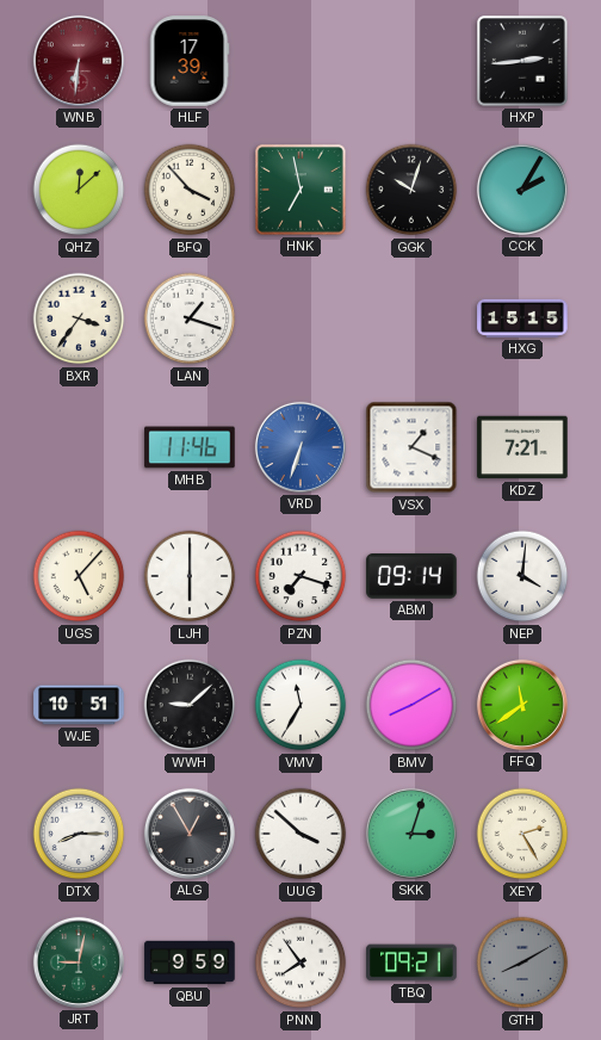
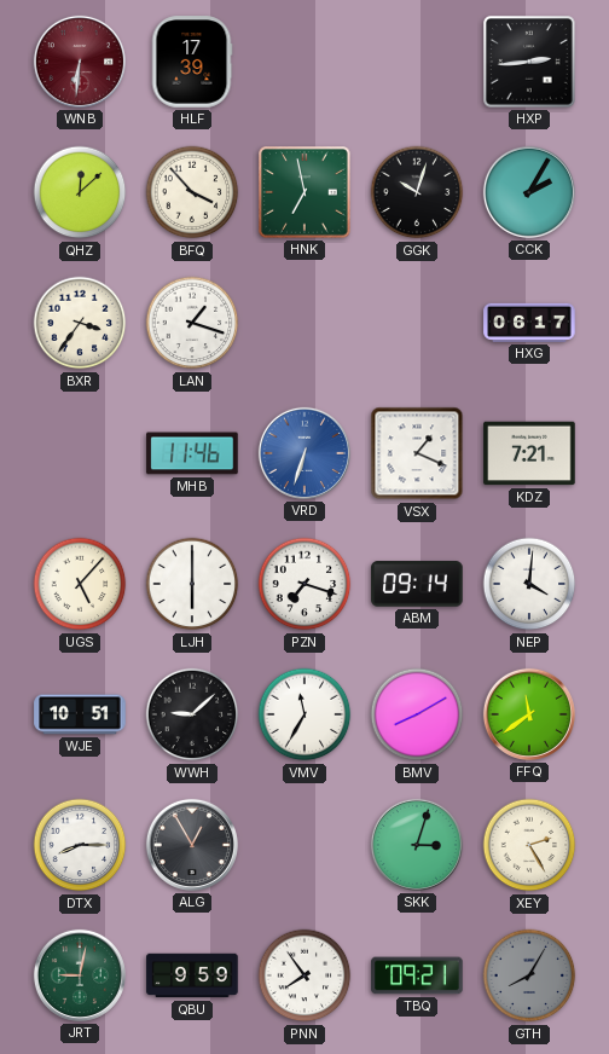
HXG: 15:15 -> 06:17
UUG: 3:52 -> none
GTH: 8:10 -> 8:05
